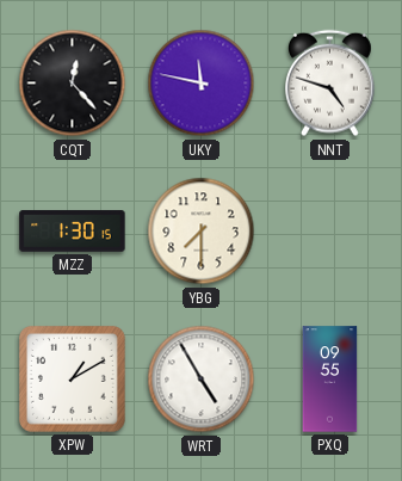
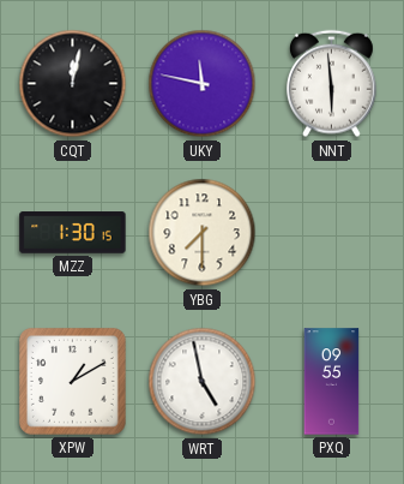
CQT: 12:23 -> 12:02
NNT: 4:48 -> 5:59
WRT: 4:55 -> 4:58
